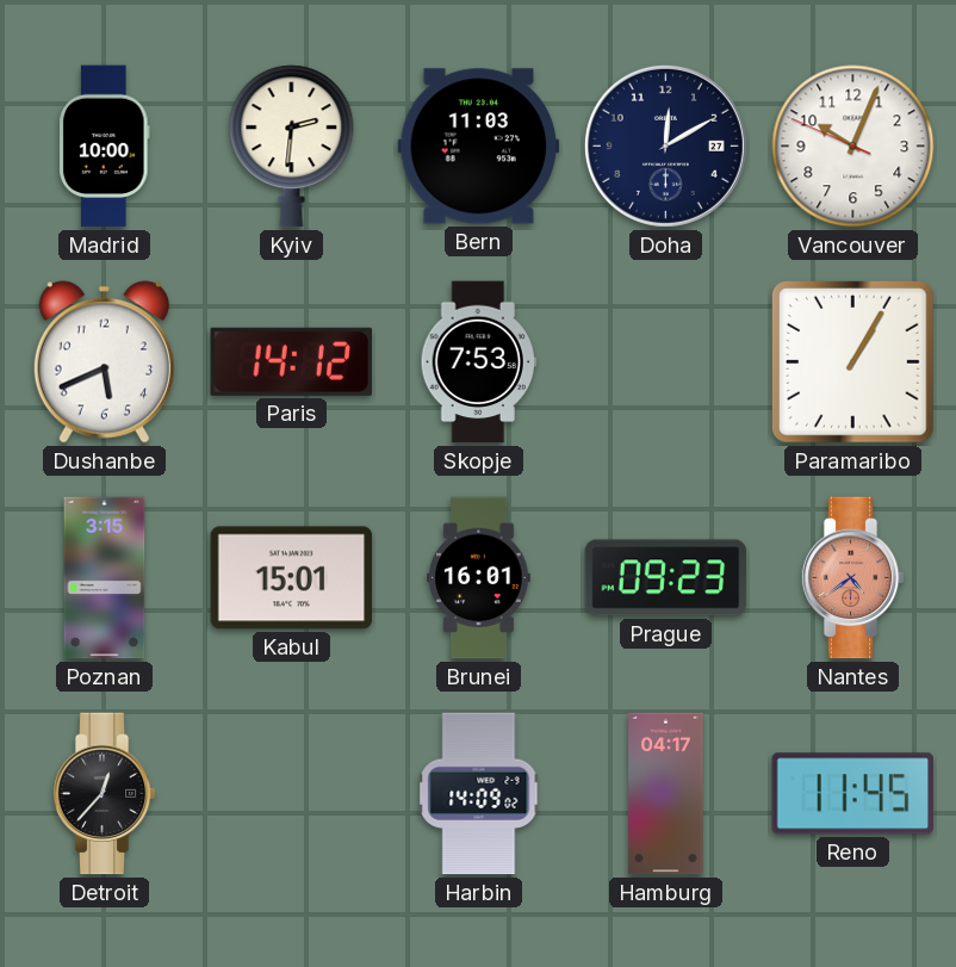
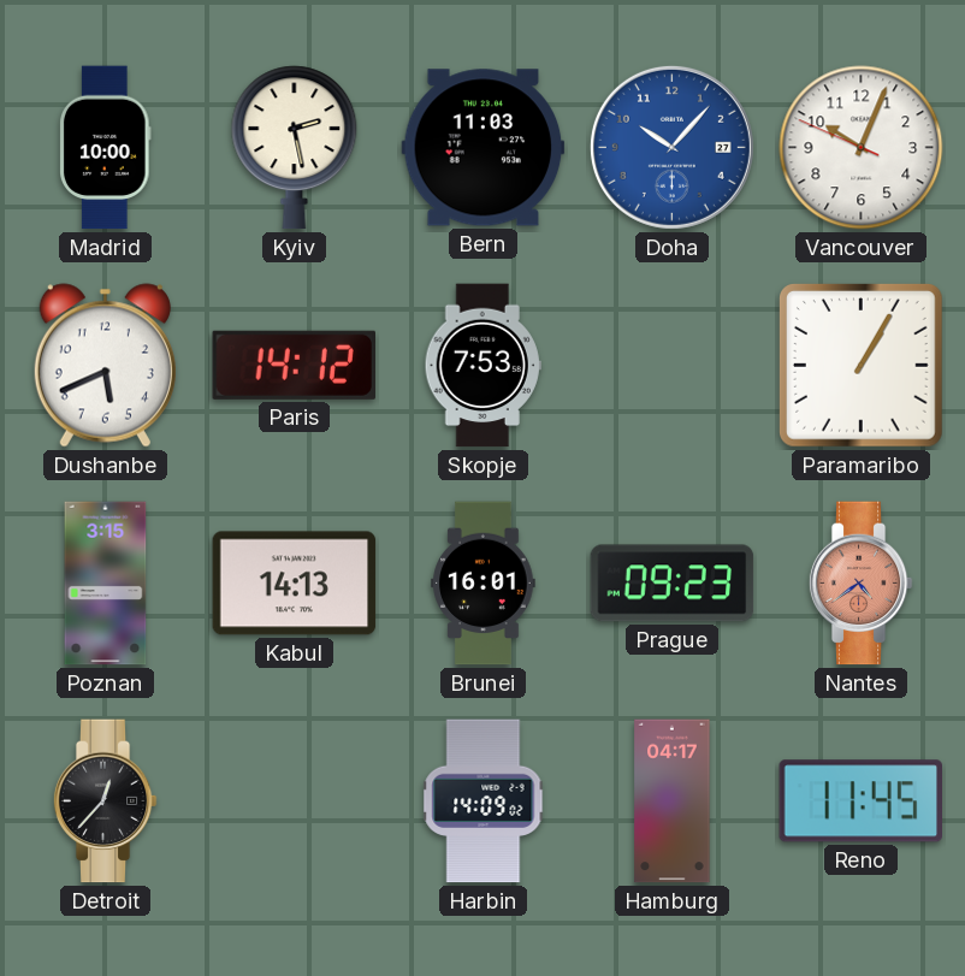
Kyiv: 2:31 -> 2:28
Doha: 12:10 -> 10:07
Doha dial: navy -> blue
Kabul: 15:01 -> 14:13
